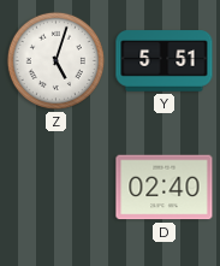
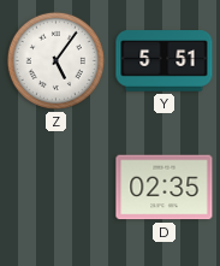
Z: 5:03 -> 5:06
D: 02:40 -> 02:35
